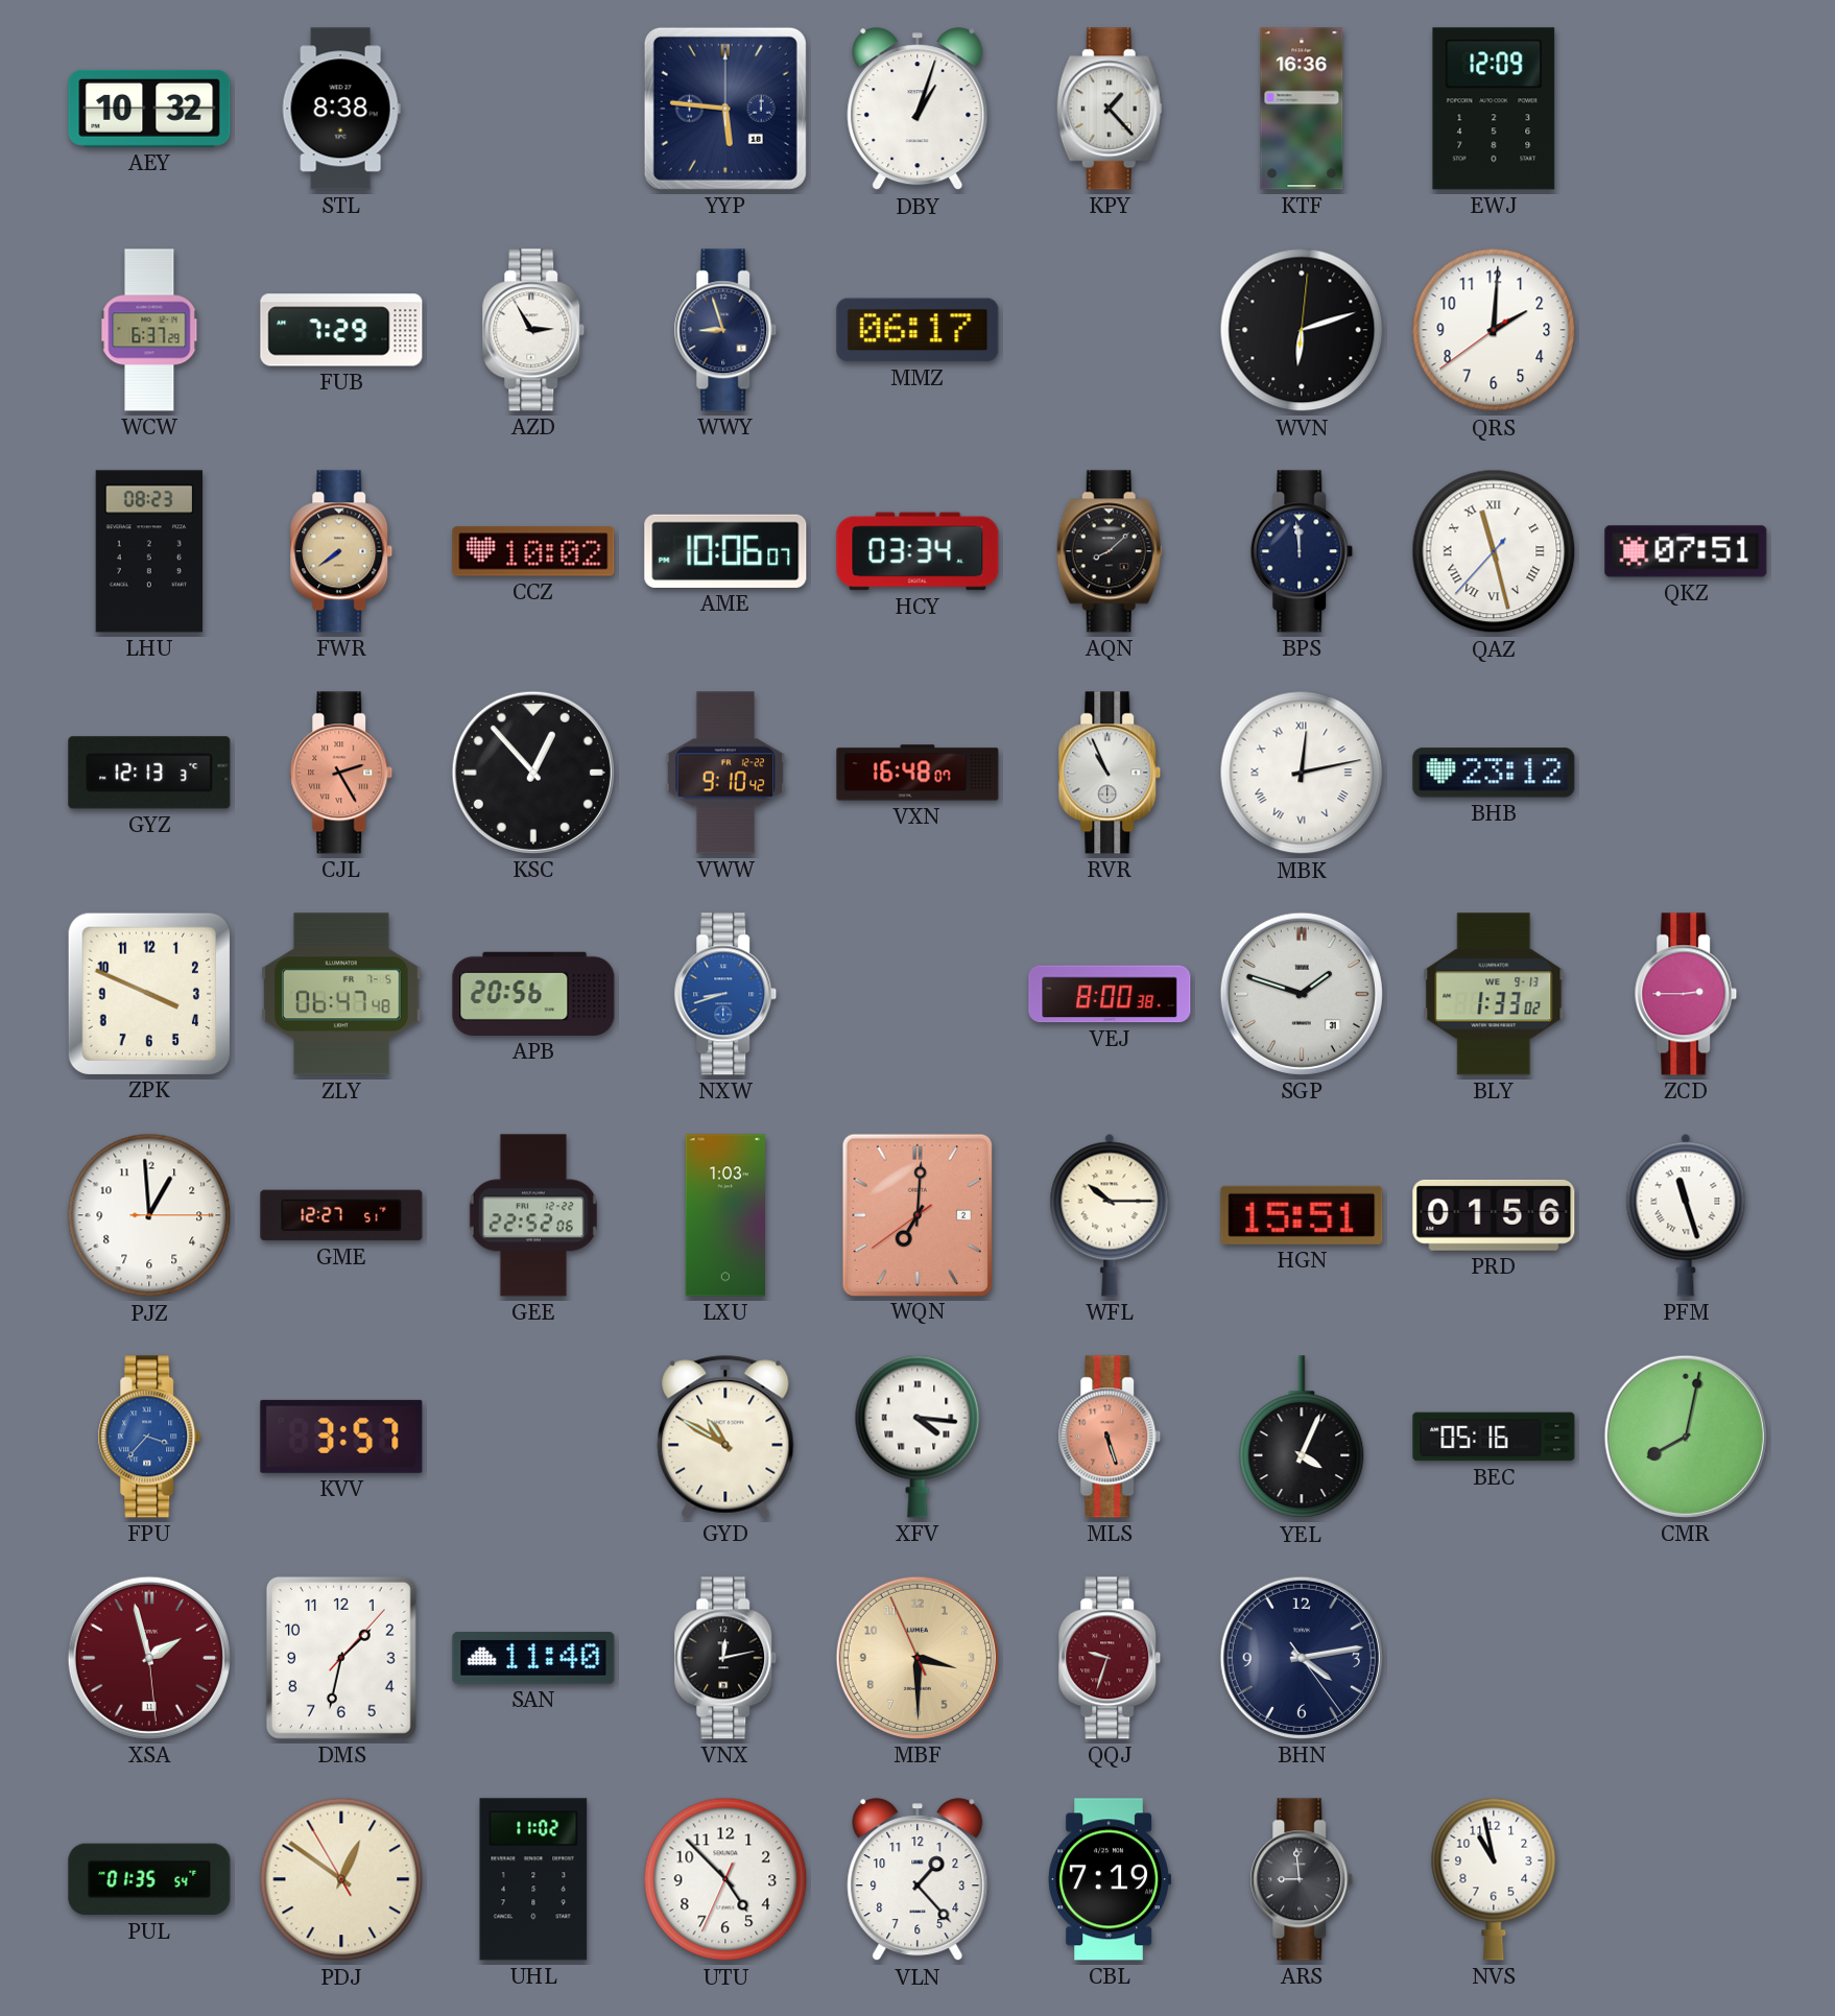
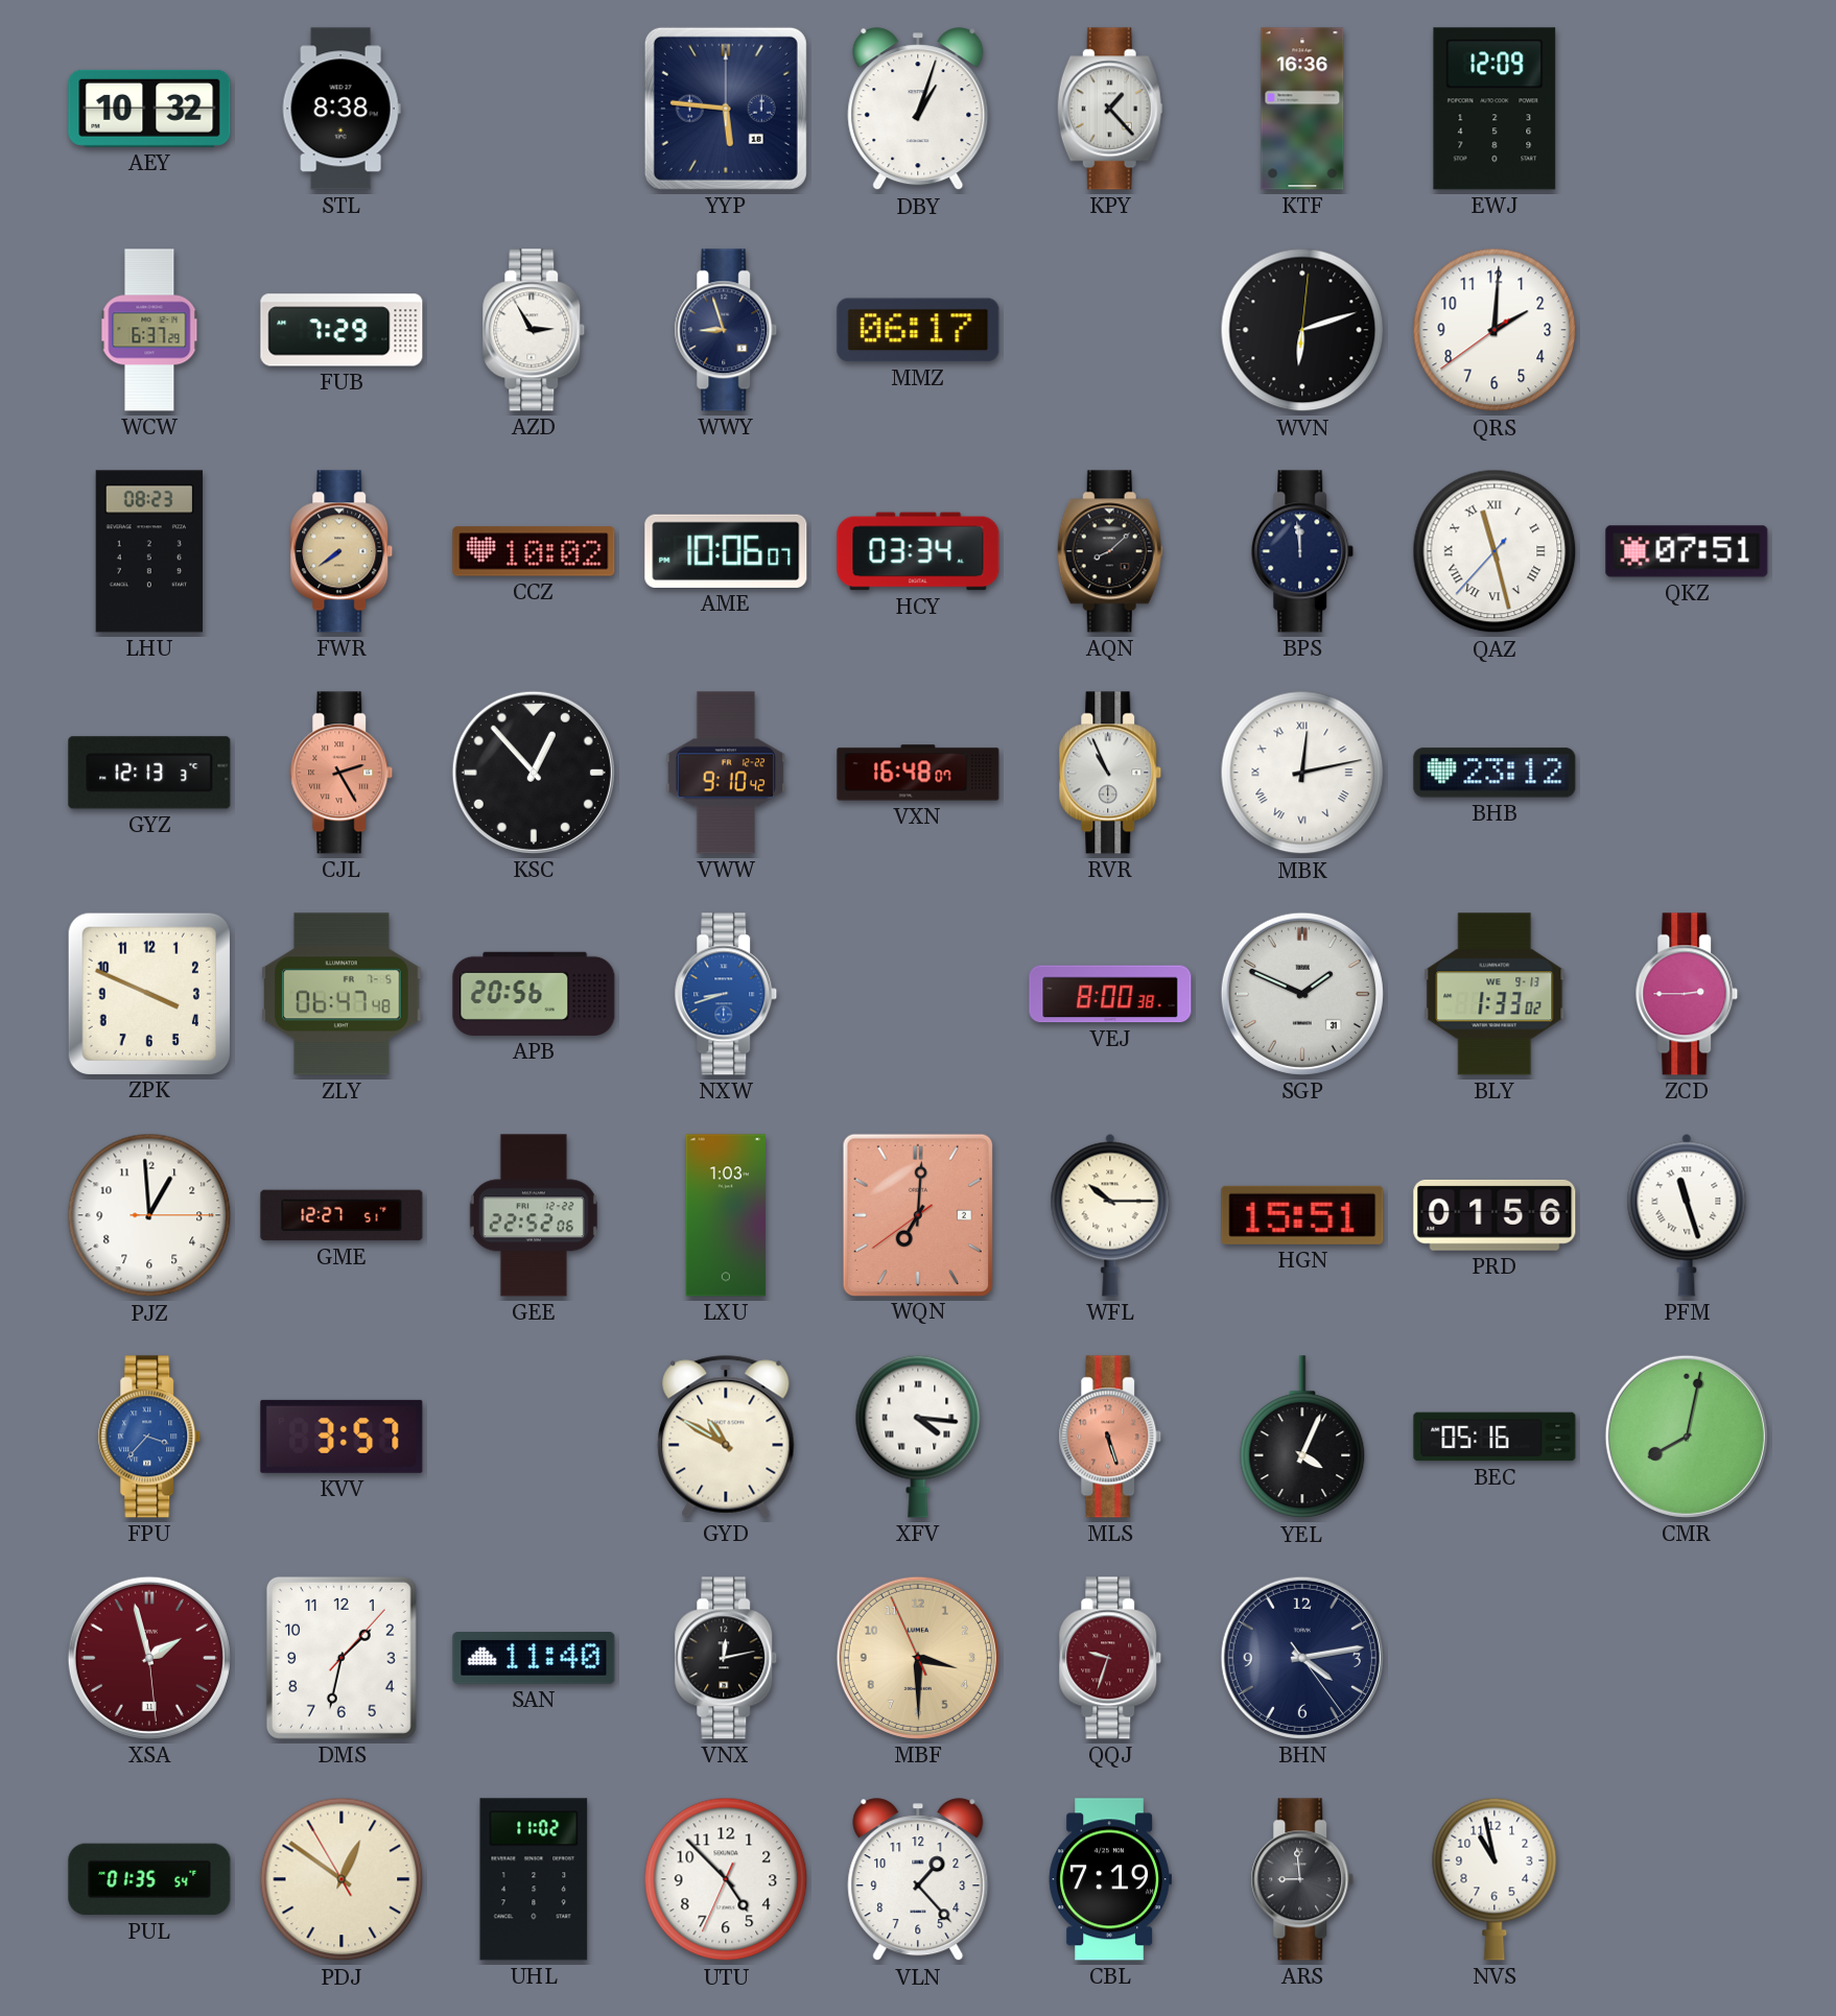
SGP: 1:48 -> 1:49
